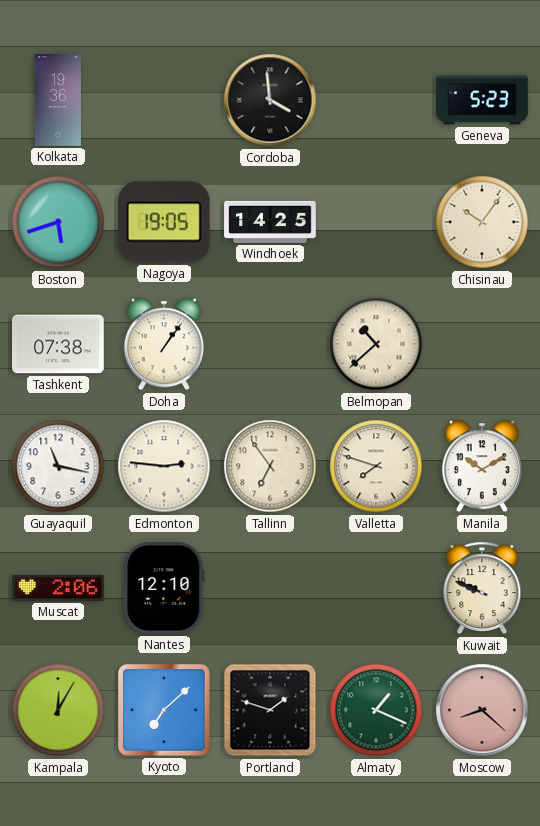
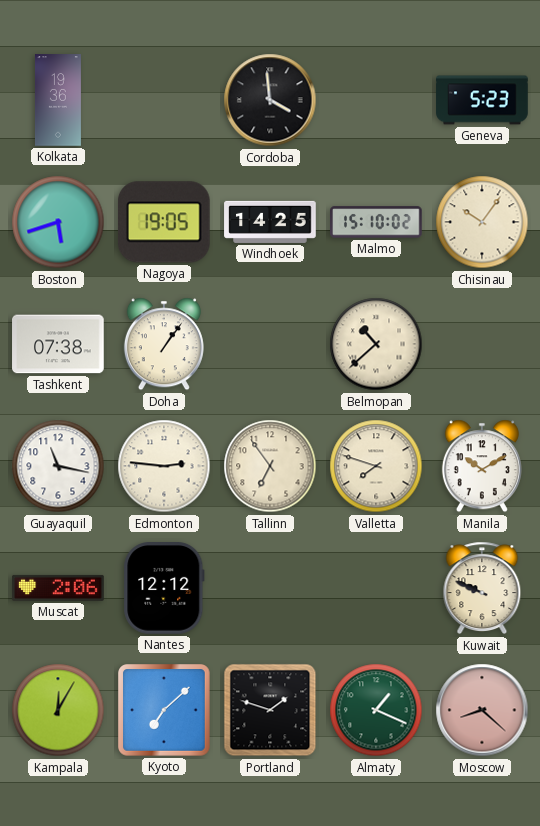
Malmo: none -> 15:10
Nantes: 12:10 -> 12:12
